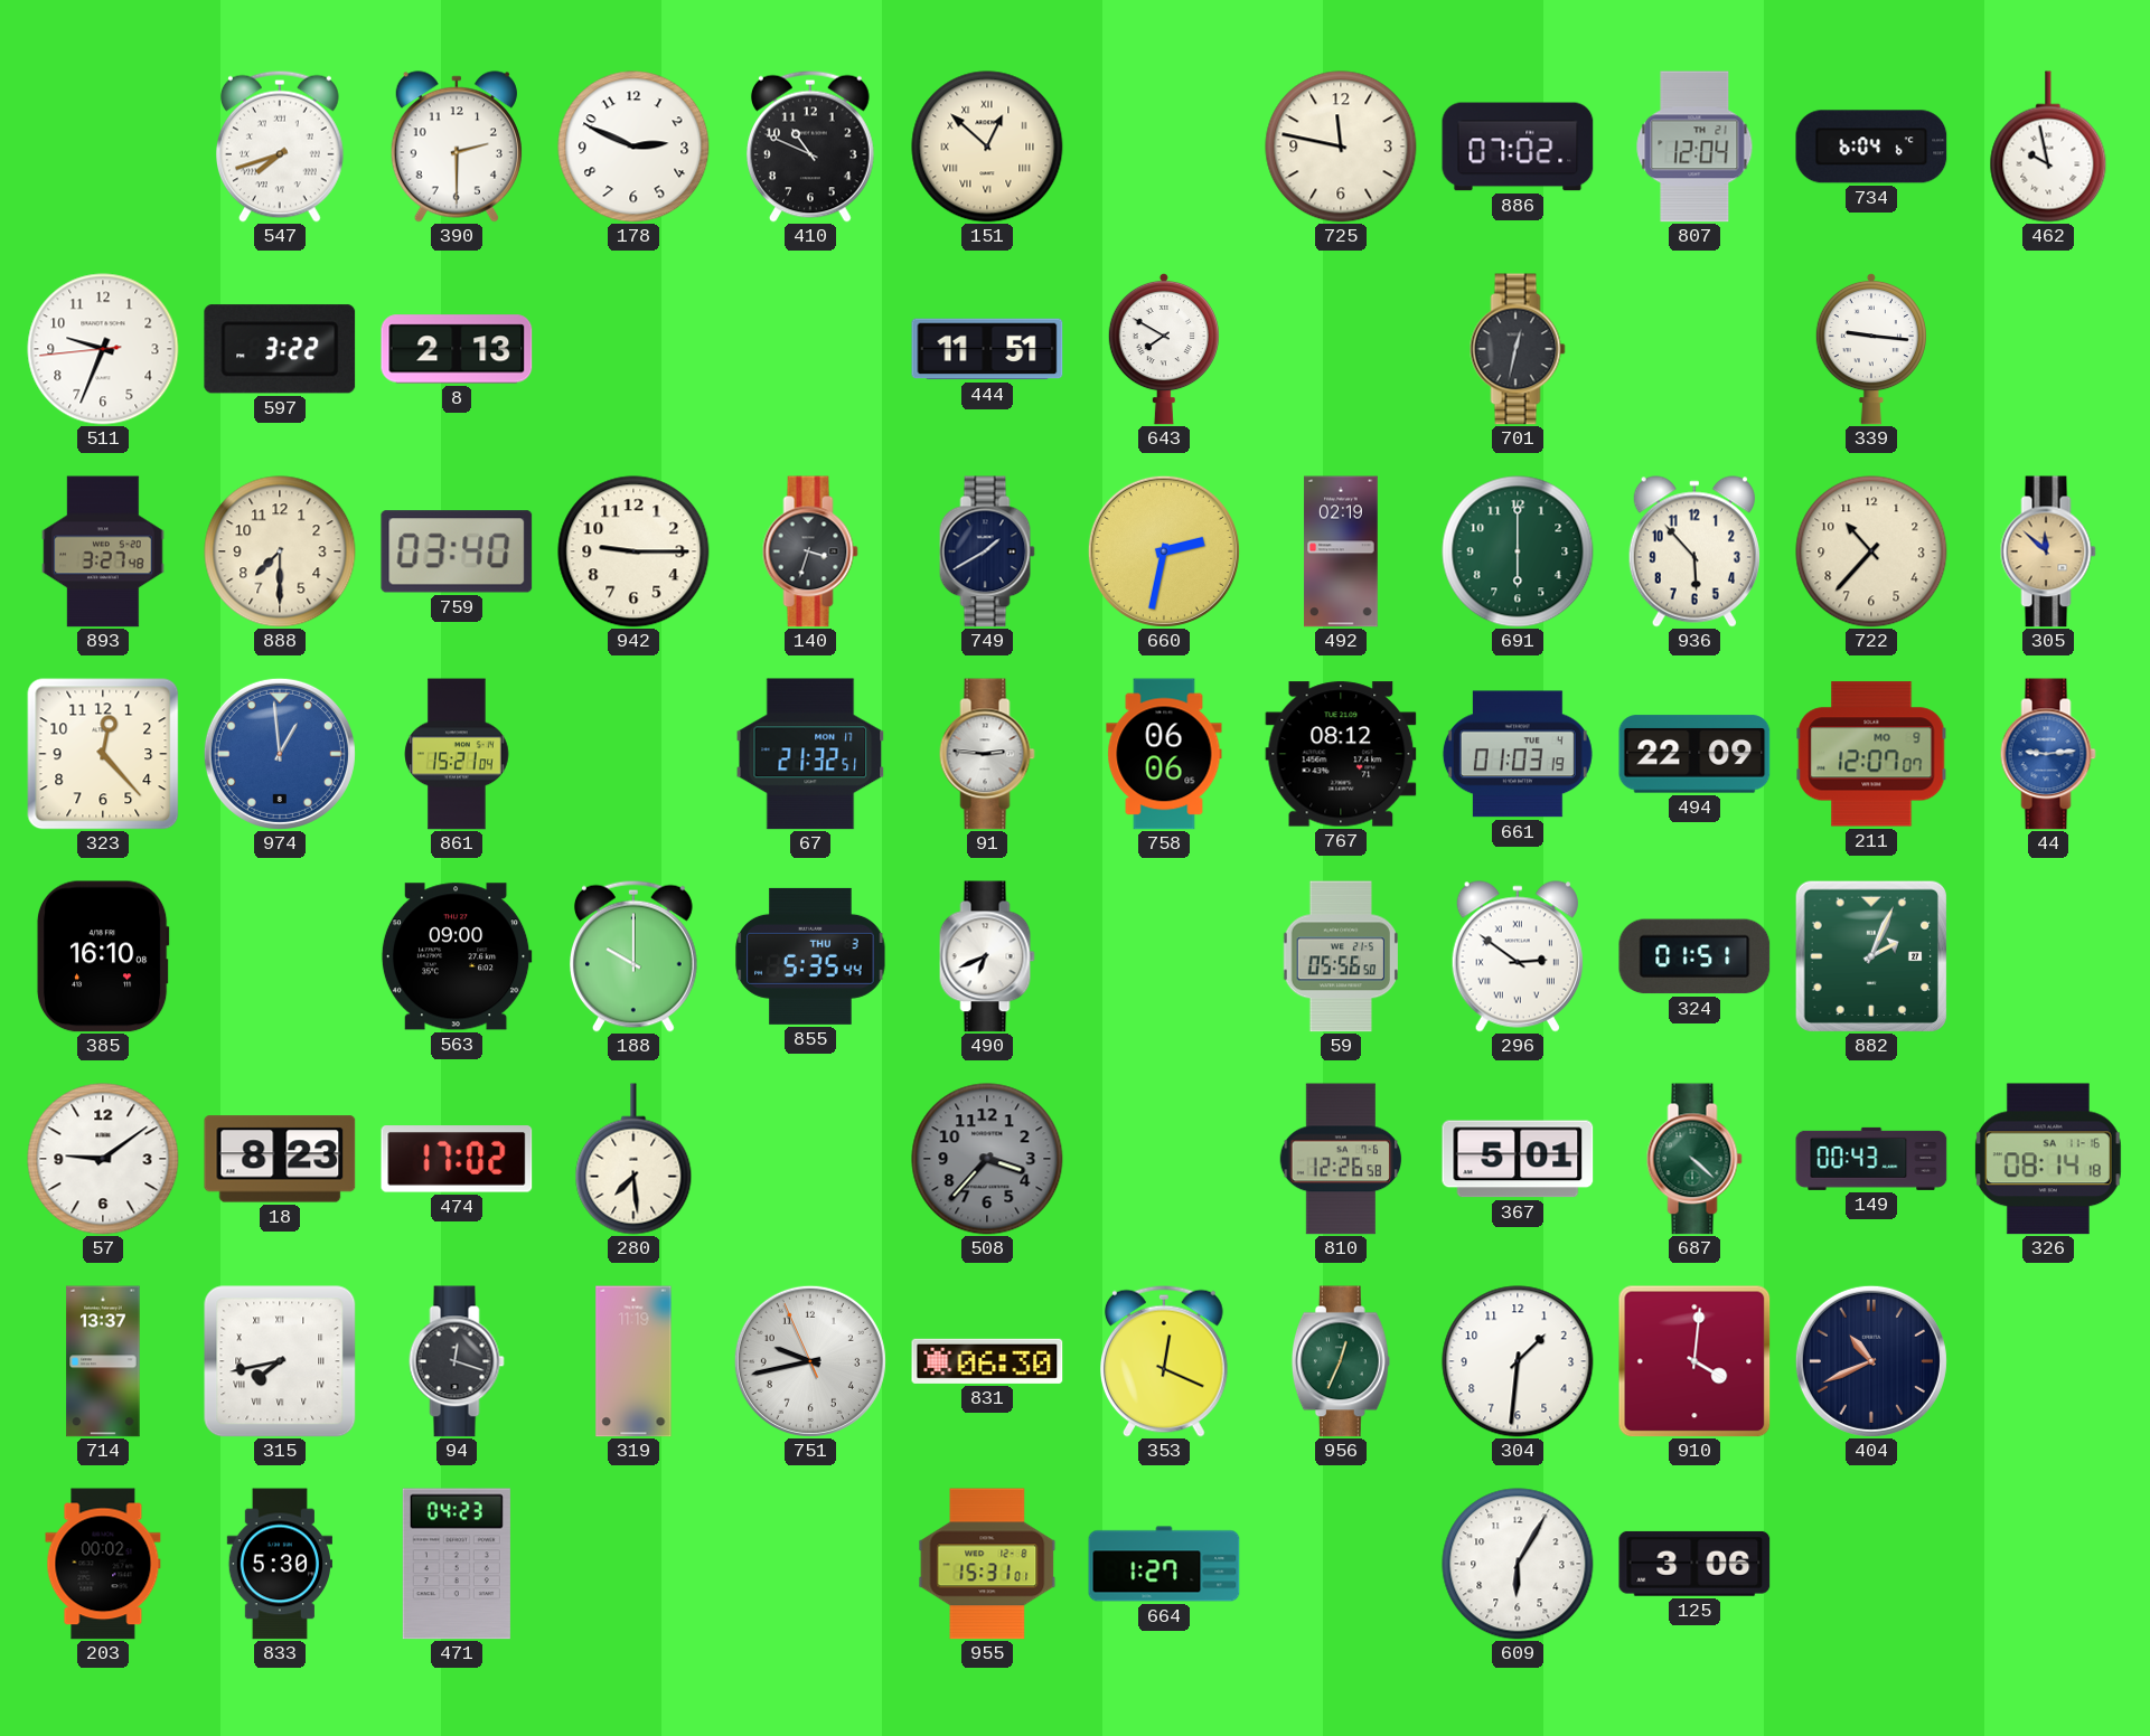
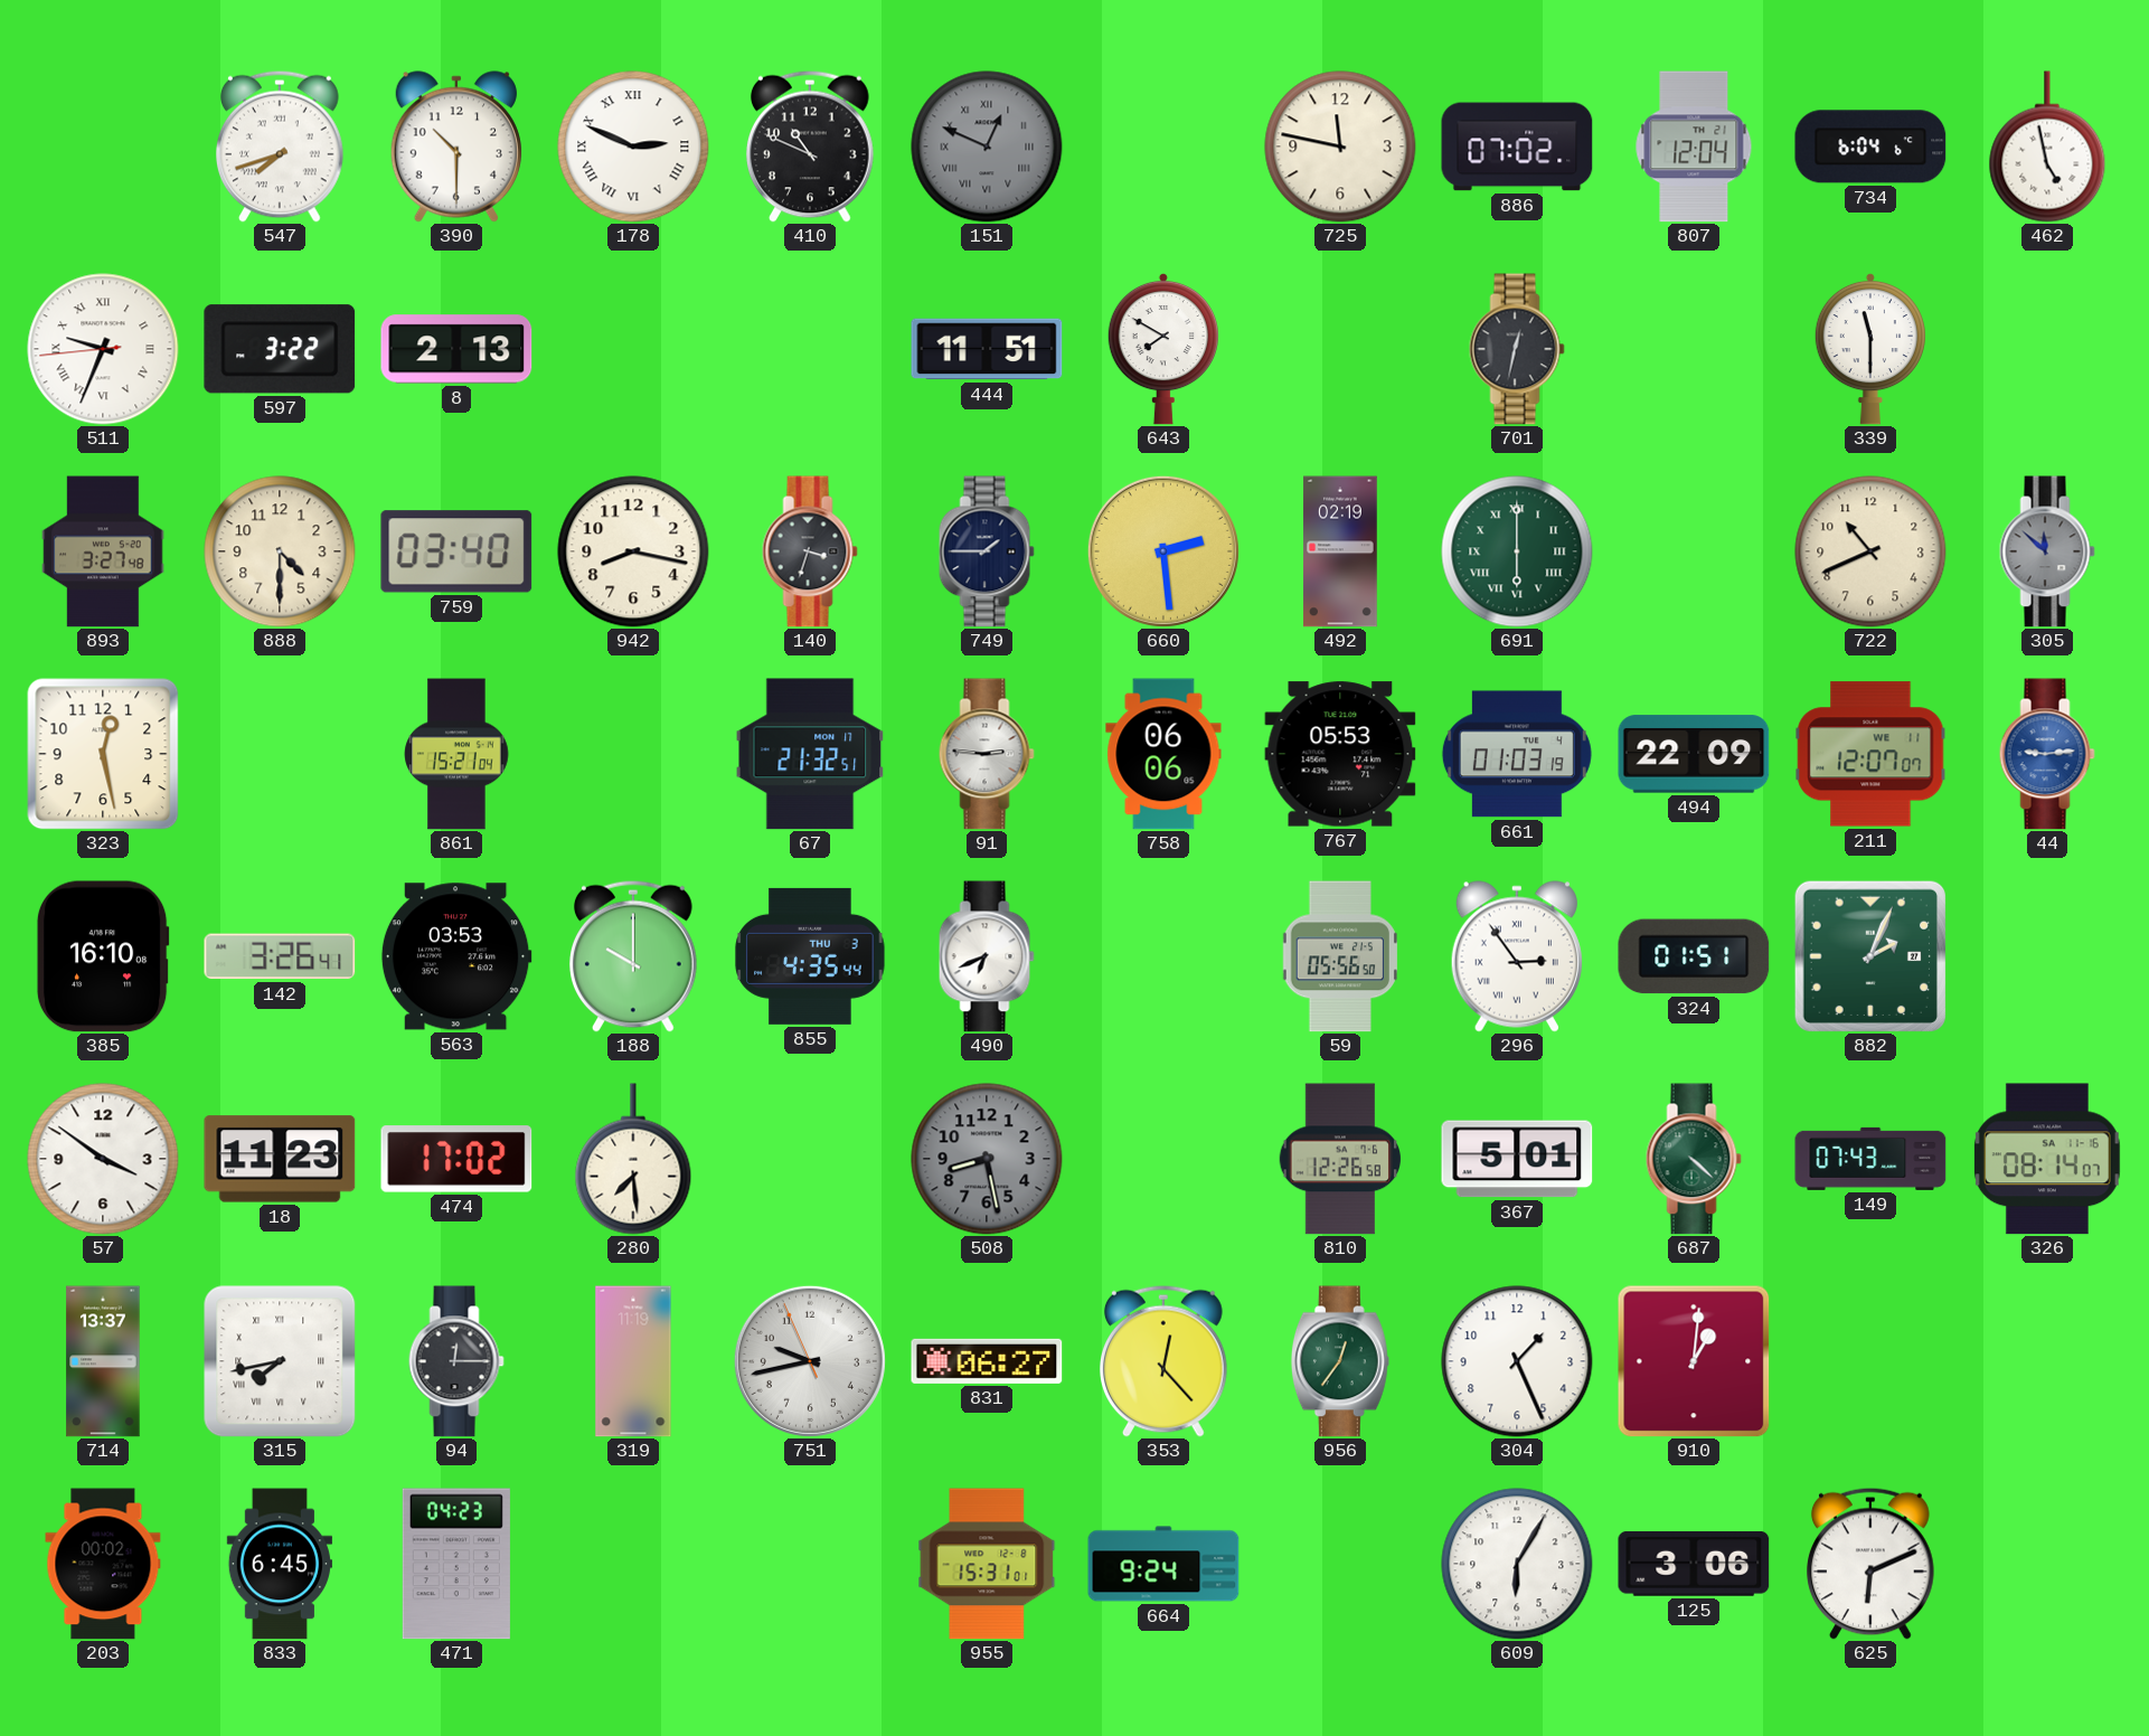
390: 2:30 -> 10:30
178 numerals: Arabic -> Roman
151: 12:52 -> 12:49
151 dial: cream -> grey
462: 9:58 -> 4:58
511 numerals: Arabic -> Roman
339: 9:16 -> 11:30
888: 7:30 -> 4:30
942: 9:15 -> 8:17
749: 1:40 -> 1:45
660: 2:32 -> 2:29
691 numerals: Arabic -> Roman
936: 5:53 -> none
722: 10:37 -> 10:41
305 dial: champagne -> grey
323: 12:23 -> 12:28
974: 12:59 -> none
767: 08:12 -> 05:53
211 date: MO 9 -> WE 11
142: none -> 3:26
563: 09:00 -> 03:53
855: 5:35 -> 4:35
296: 2:51 -> 2:54
57: 9:09 -> 3:51
18: 8:23 -> 11:23
508: 3:37 -> 8:28
149: 00:43 -> 07:43
326: 08:14:18 -> 08:14:07
94: 12:18 -> 12:15
831: 06:30 -> 06:27
353: 12:19 -> 12:23
956: 12:34 -> 12:36
304: 1:31 -> 1:26
910: 4:01 -> 1:01
404: 10:41 -> none
833: 5:30 -> 6:45
664: 1:27 -> 9:24
625: none -> 6:11
